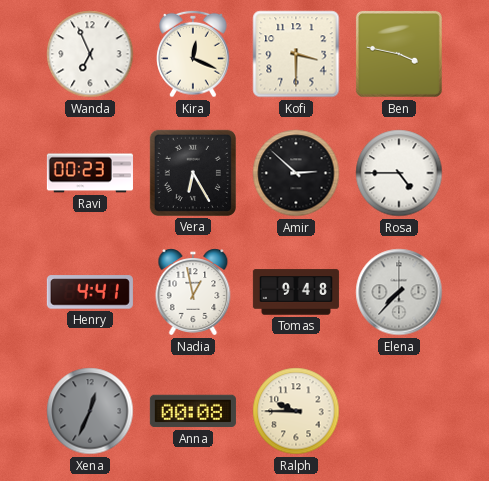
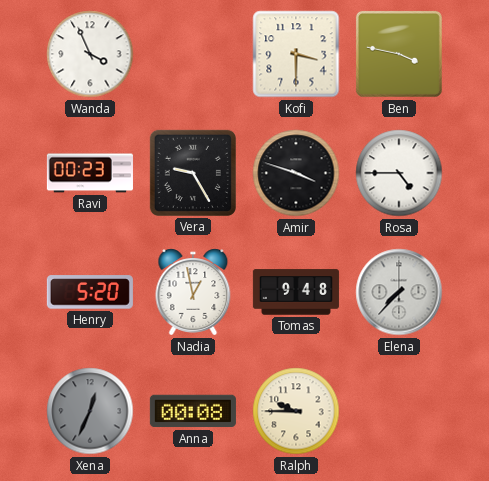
Wanda: 6:56 -> 3:56
Kira: 12:19 -> none
Vera: 6:25 -> 9:25
Amir: 2:52 -> 3:48
Henry: 4:41 -> 5:20
